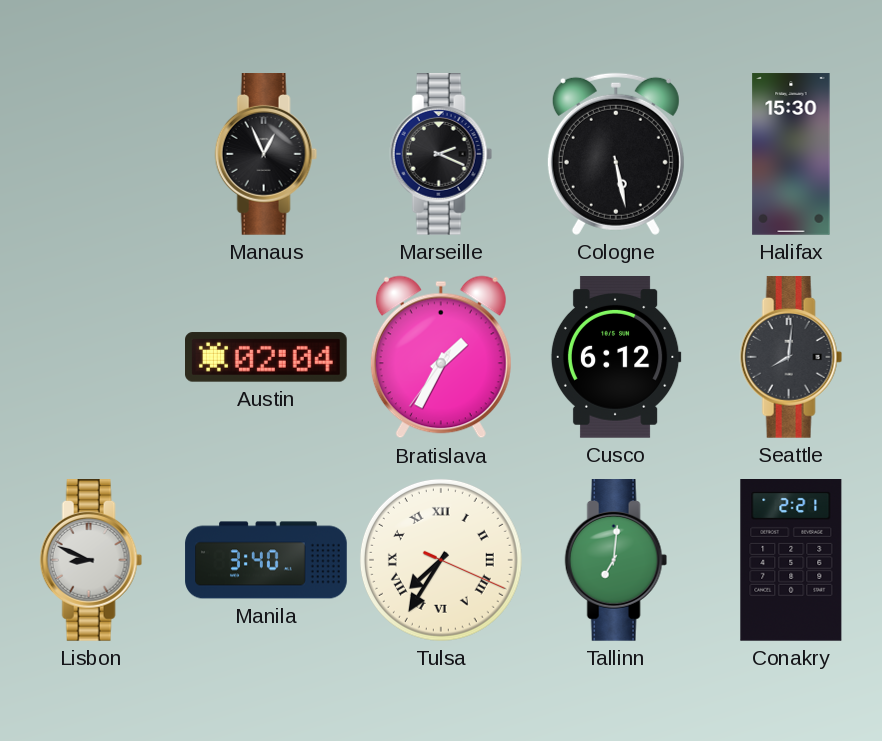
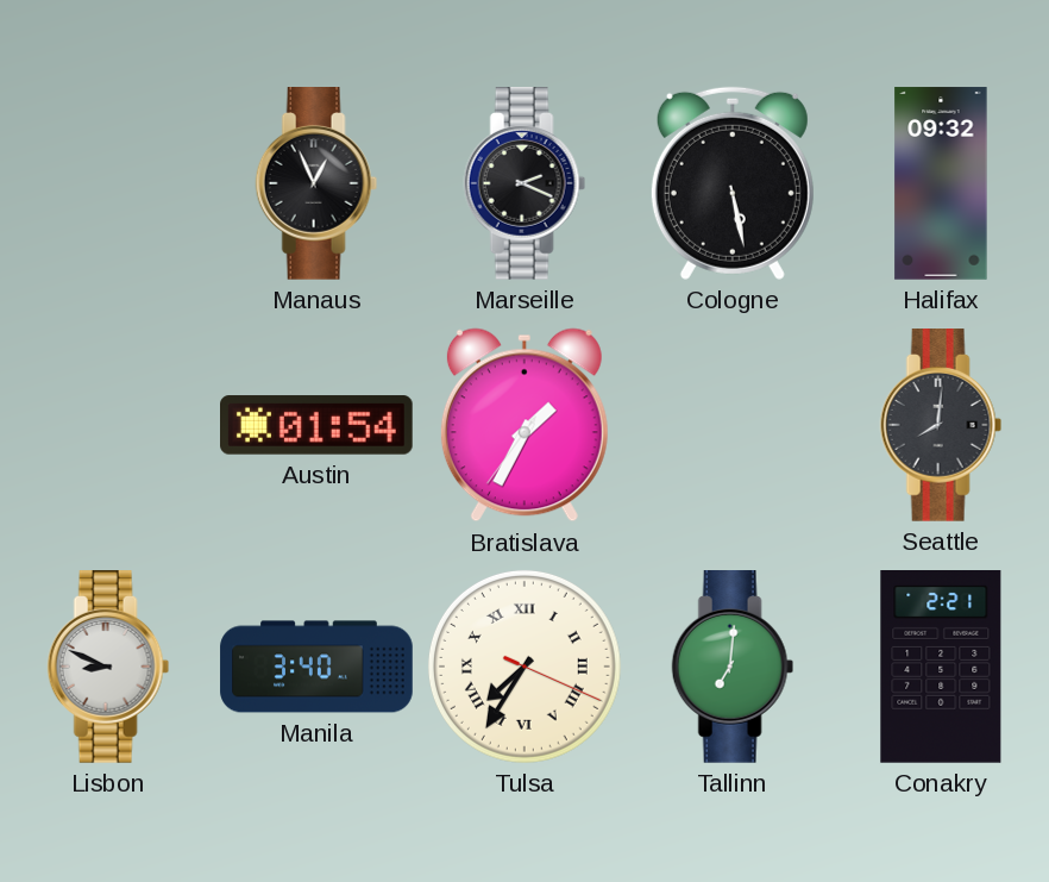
Halifax: 15:30 -> 09:32
Austin: 02:04 -> 01:54
Cusco: 6:12 -> none
